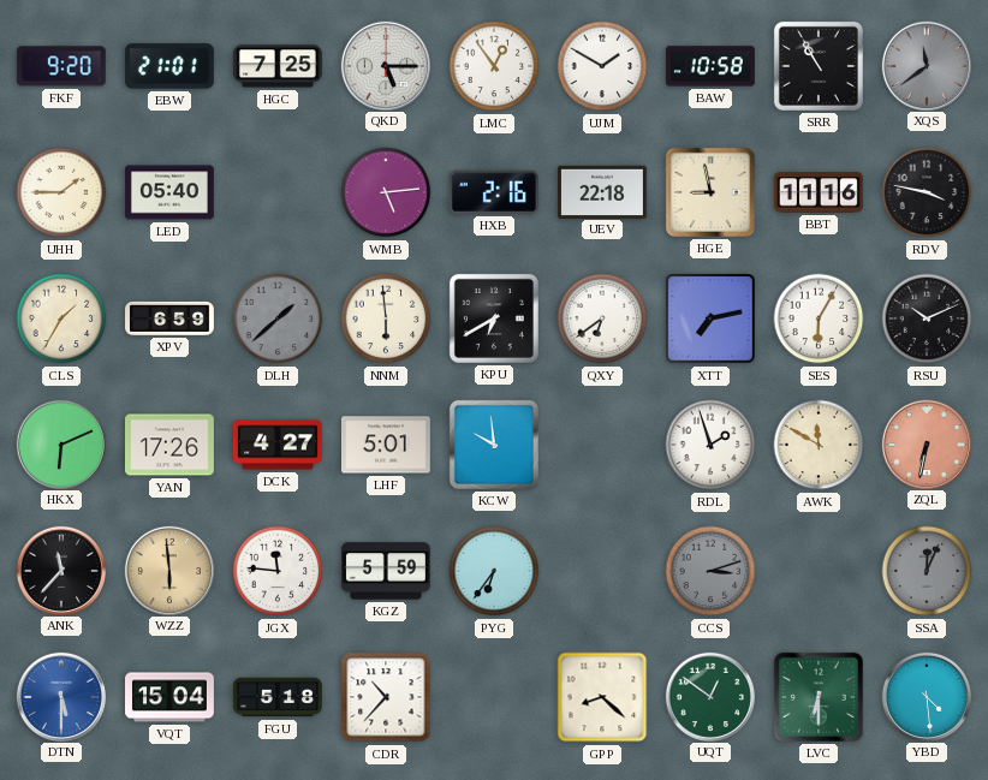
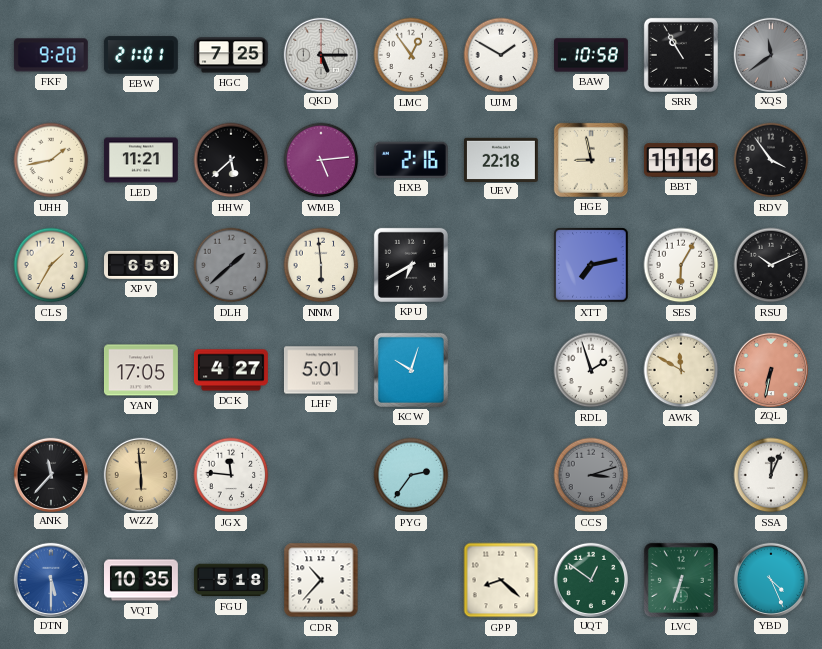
UHH: 1:45 -> 1:43
LED: 05:40 -> 11:21
HHW: none -> 5:38
RDV: 3:47 -> 3:54
QXY: 6:39 -> none
HKX: 6:11 -> none
YAN: 17:26 -> 17:05
KCW: 9:59 -> 10:03
KGZ: 5:59 -> none
PYG: 6:36 -> 2:36
SSA dial: grey -> white
VQT: 15:04 -> 10:35
LVC: 6:30 -> 6:33
YBD: 4:29 -> 4:26
